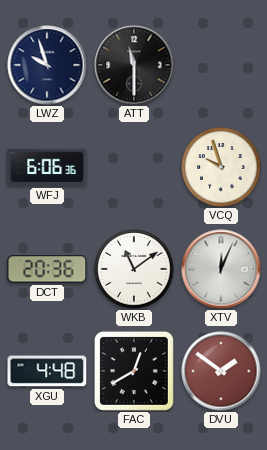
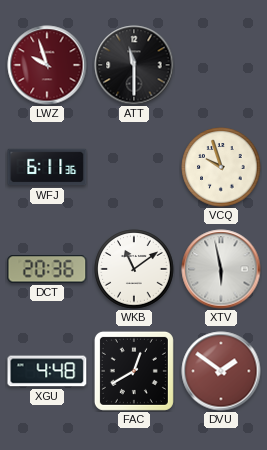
LWZ dial: navy -> burgundy
WFJ: 6:06 -> 6:11
XTV: 12:04 -> 5:58
